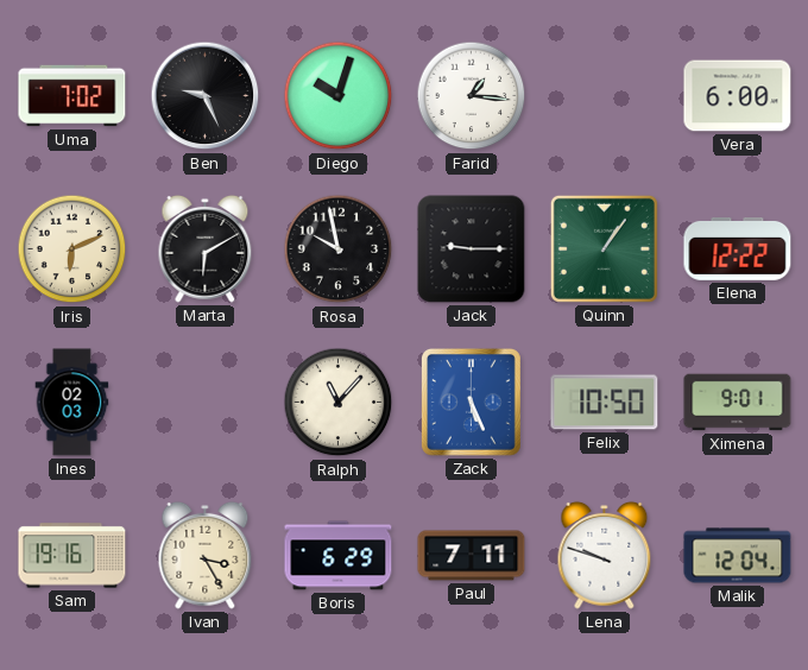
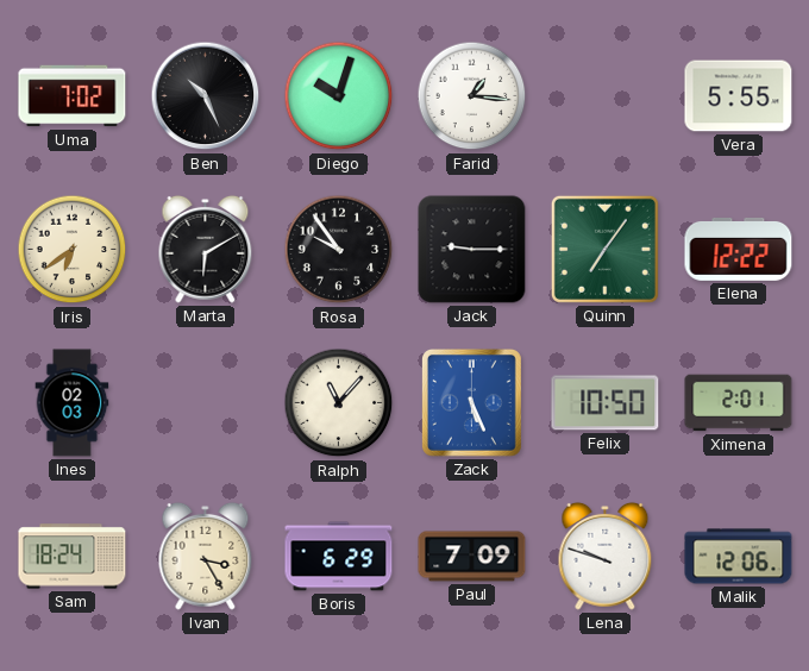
Ben: 9:26 -> 10:26
Vera: 6:00 -> 5:55
Iris: 6:11 -> 6:39
Rosa: 9:58 -> 9:54
Quinn: 1:06 -> 7:06
Ximena: 9:01 -> 2:01
Sam: 19:16 -> 18:24
Paul: 7:11 -> 7:09
Malik: 12:04 -> 12:06
